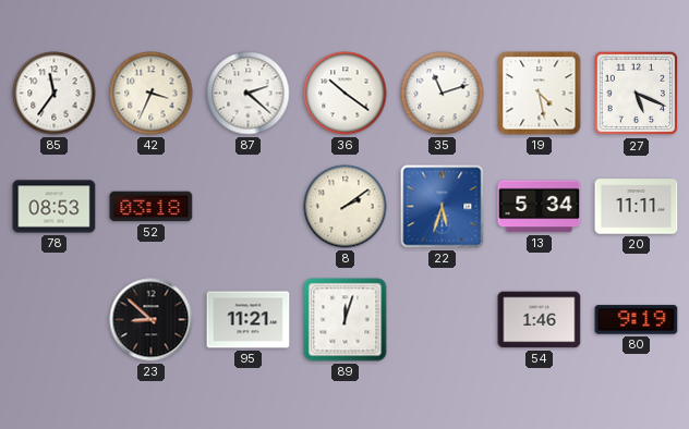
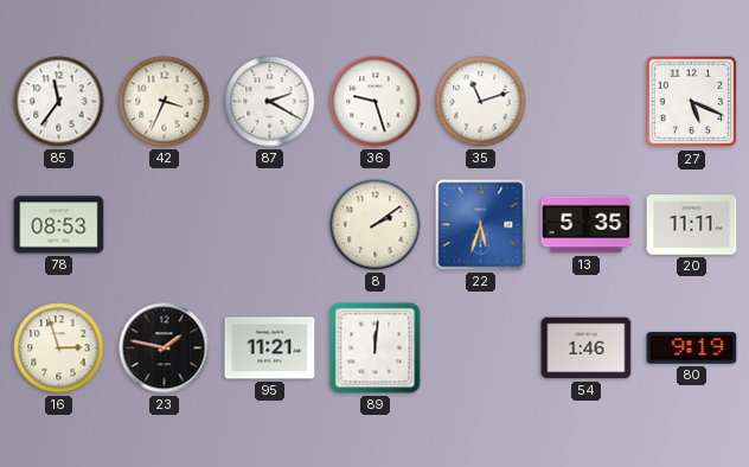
87: 2:22 -> 2:20
36: 10:21 -> 9:27
19: 4:28 -> none
52: 03:18 -> none
13: 5:34 -> 5:35
16: none -> 2:57
23: 8:52 -> 1:47
89: 12:03 -> 12:01
